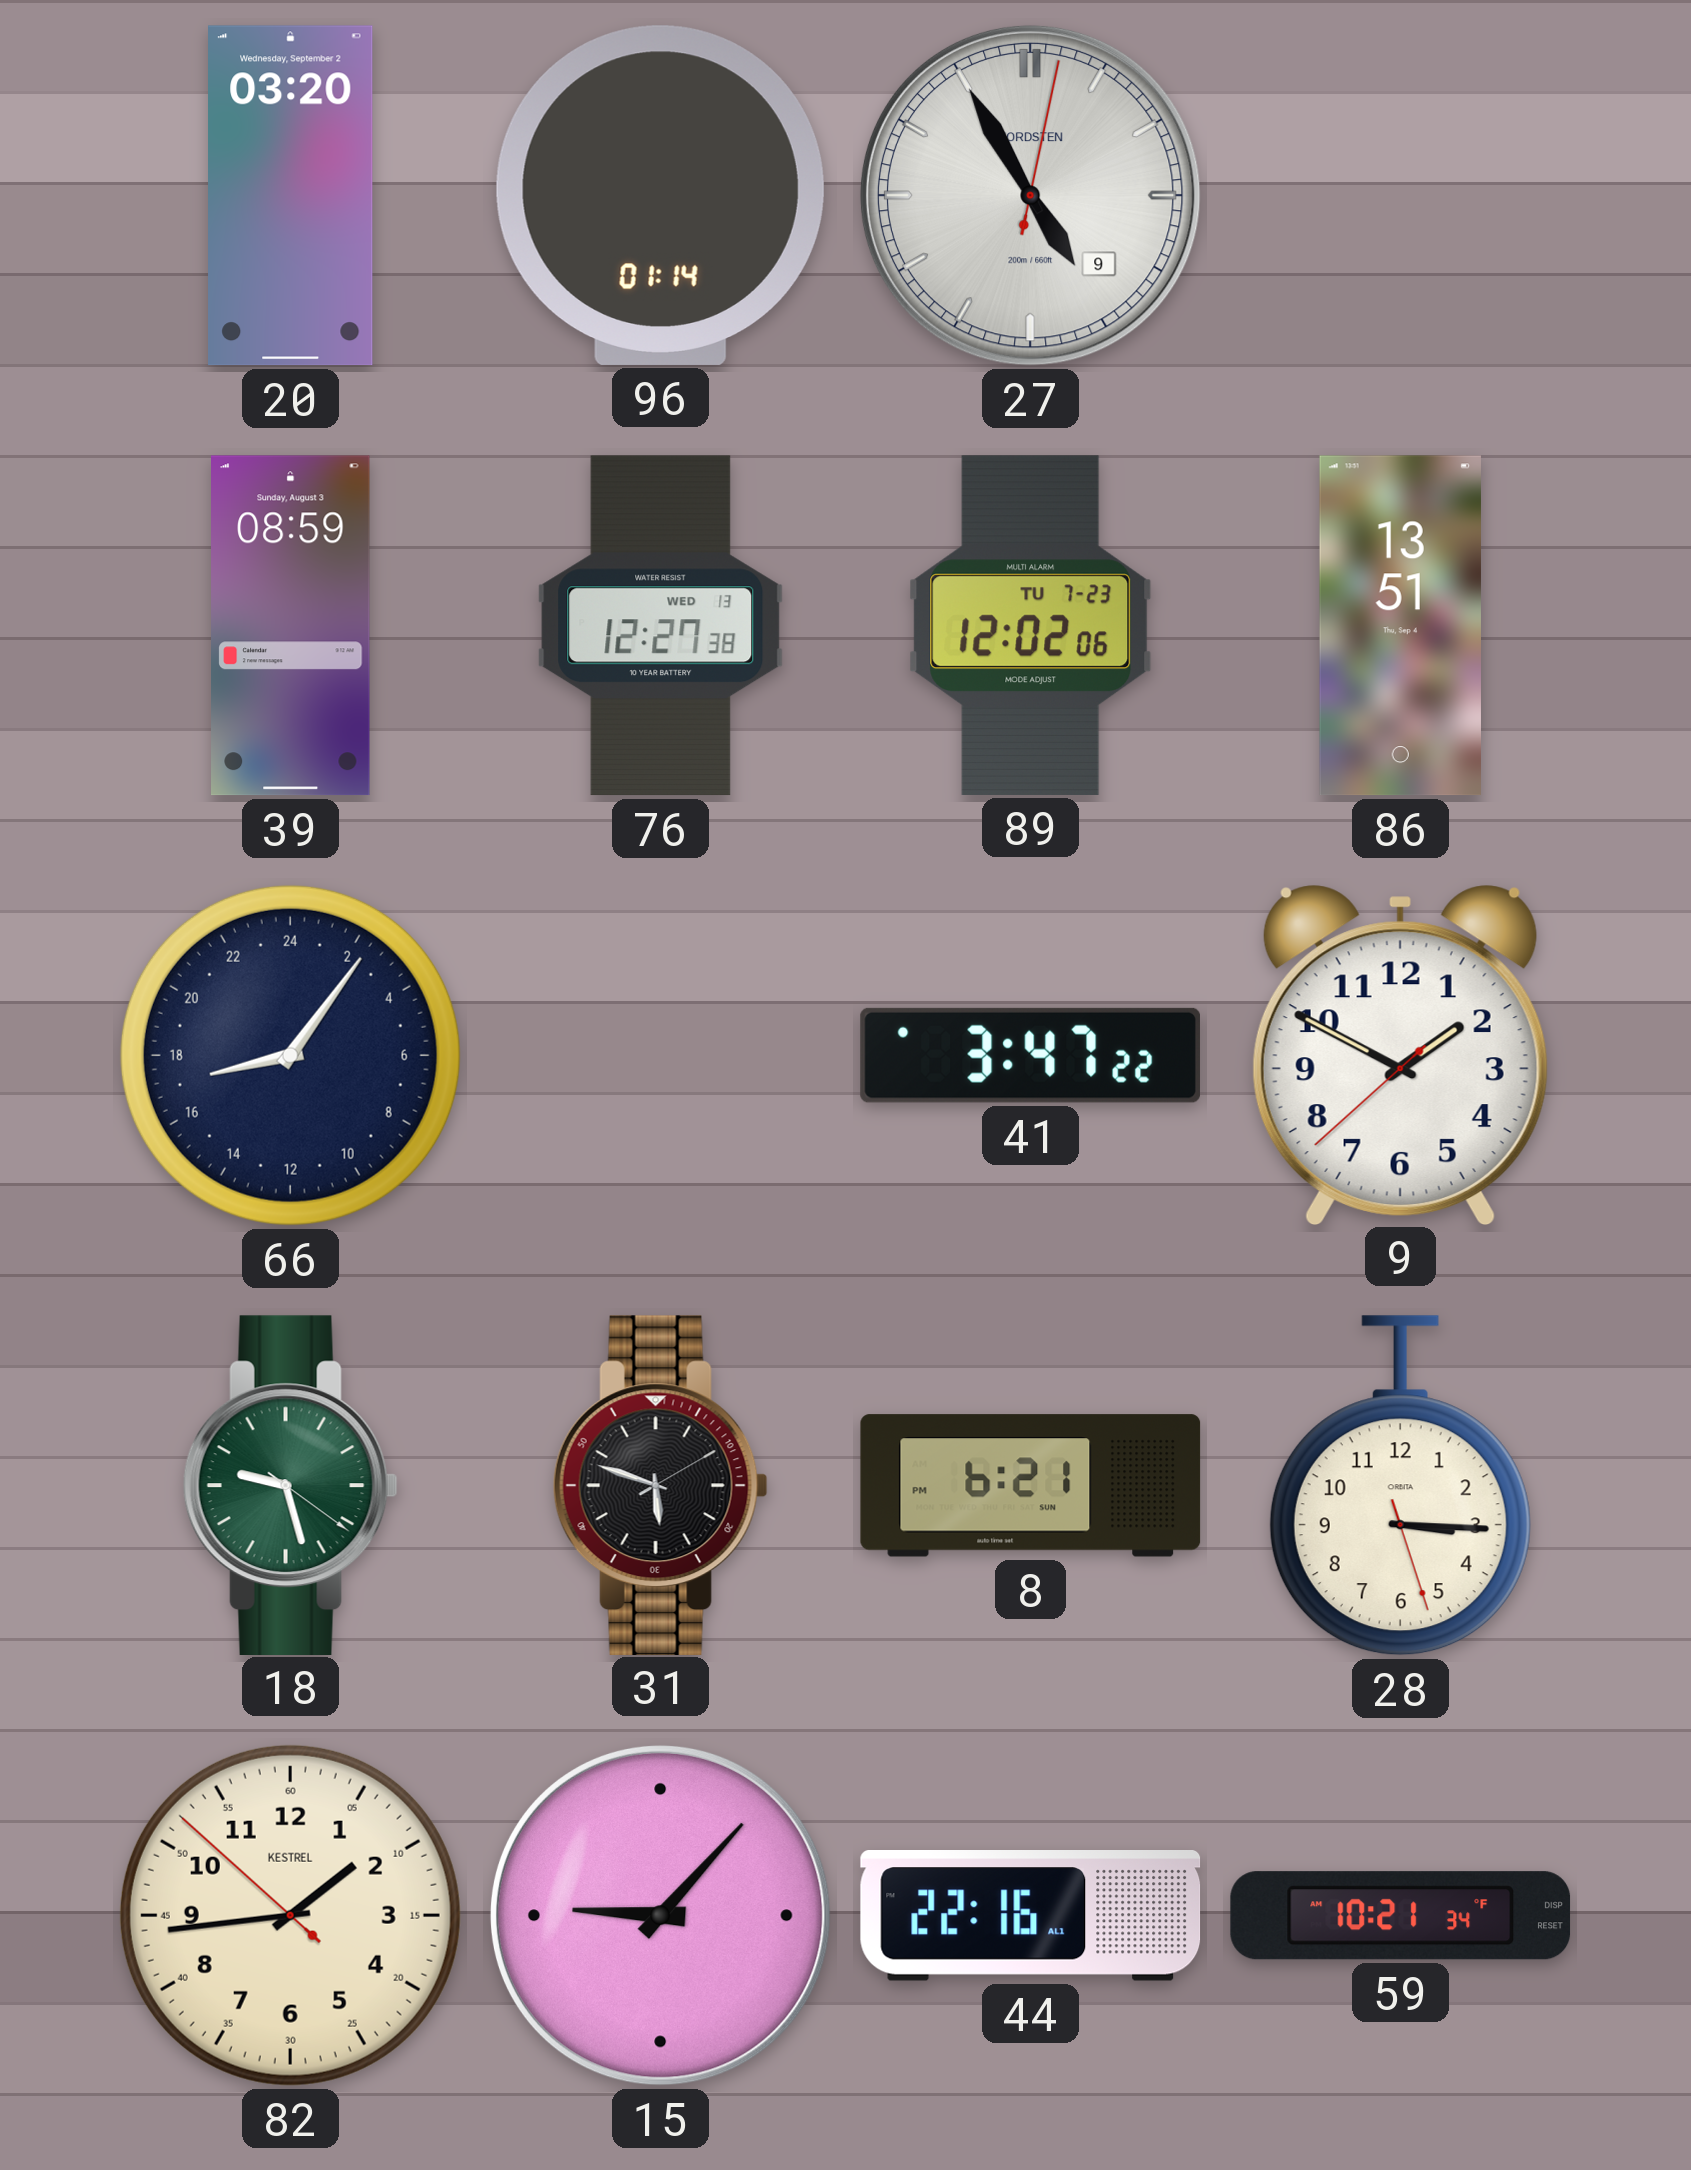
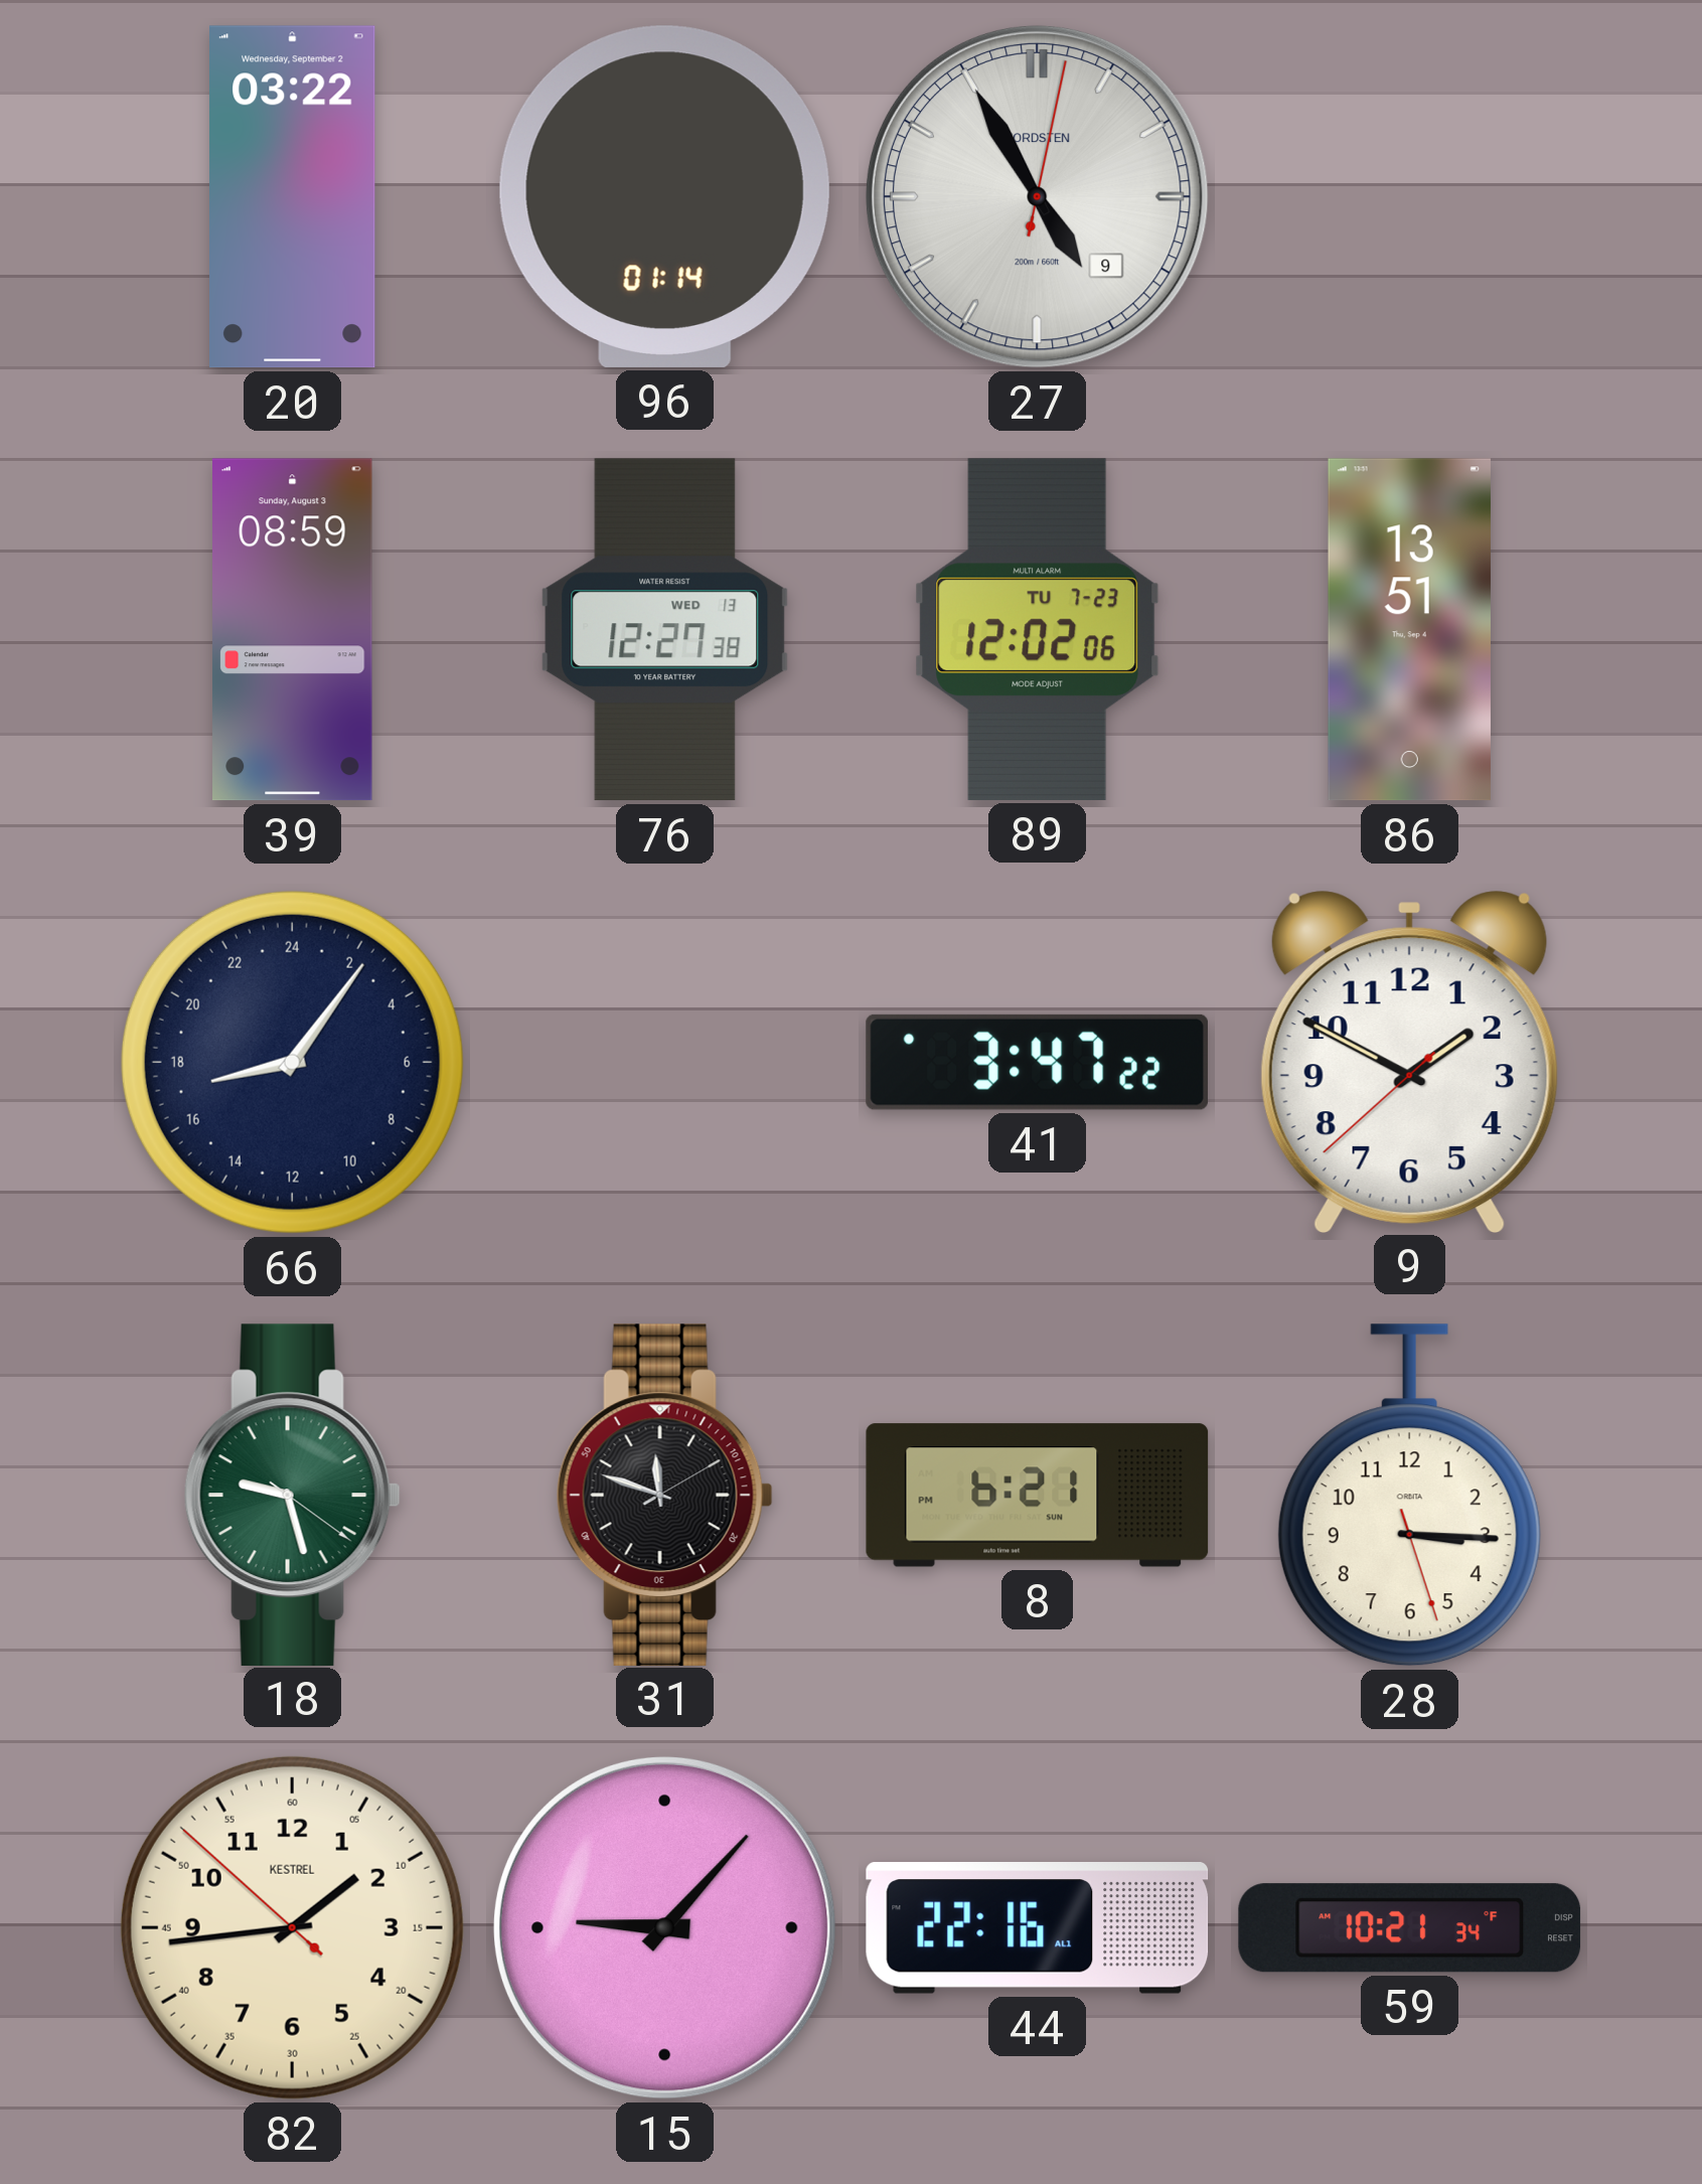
20: 03:20 -> 03:22
31: 5:48 -> 11:48
